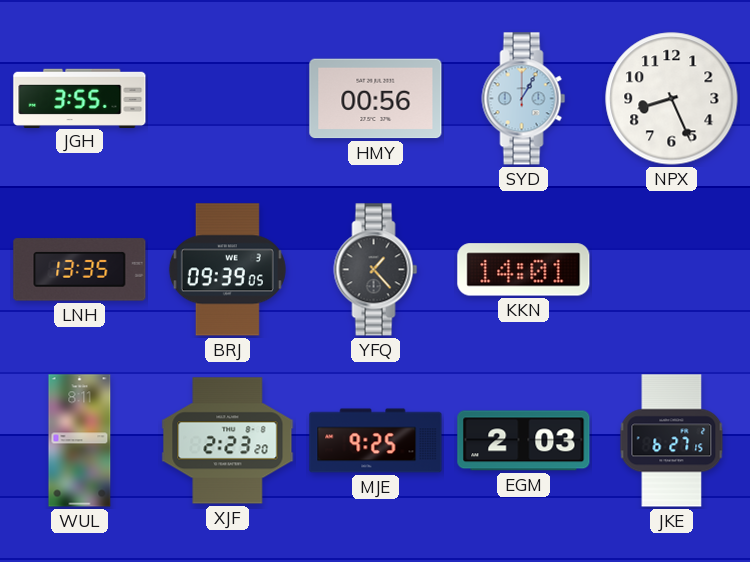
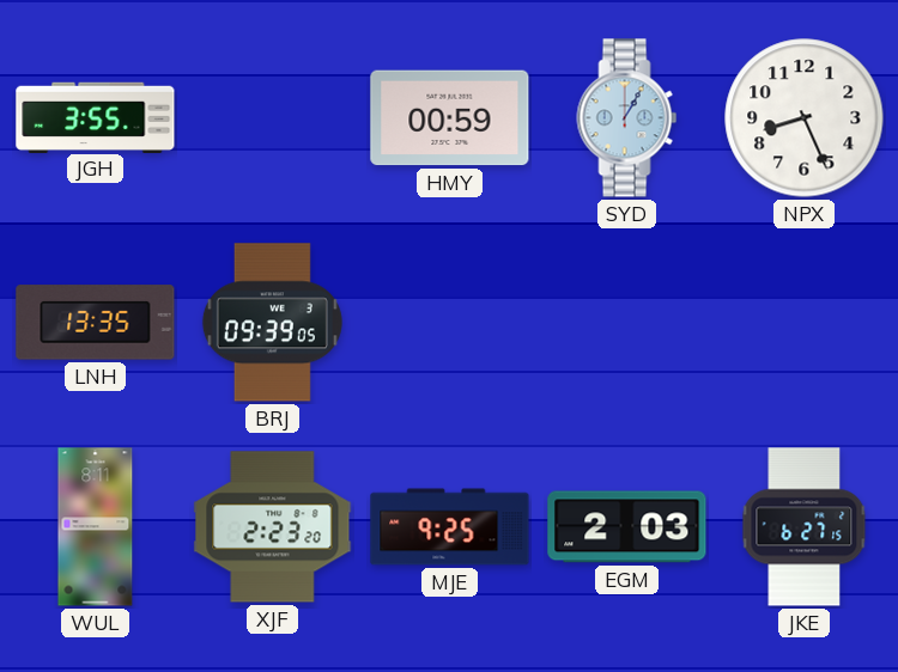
HMY: 00:56 -> 00:59
YFQ: 1:23 -> none
KKN: 14:01 -> none
